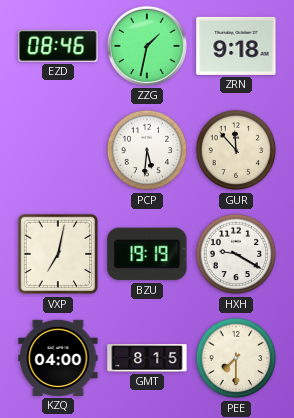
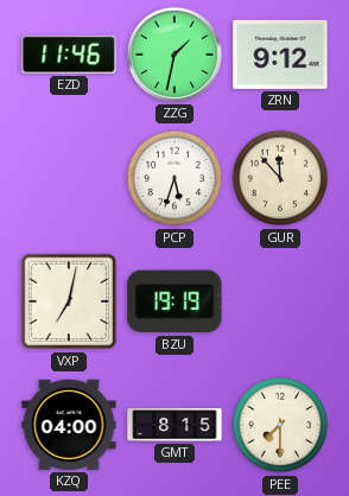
EZD: 08:46 -> 11:46
ZRN: 9:18 -> 9:12
PCP: 5:31 -> 5:33
HXH: 9:20 -> none
